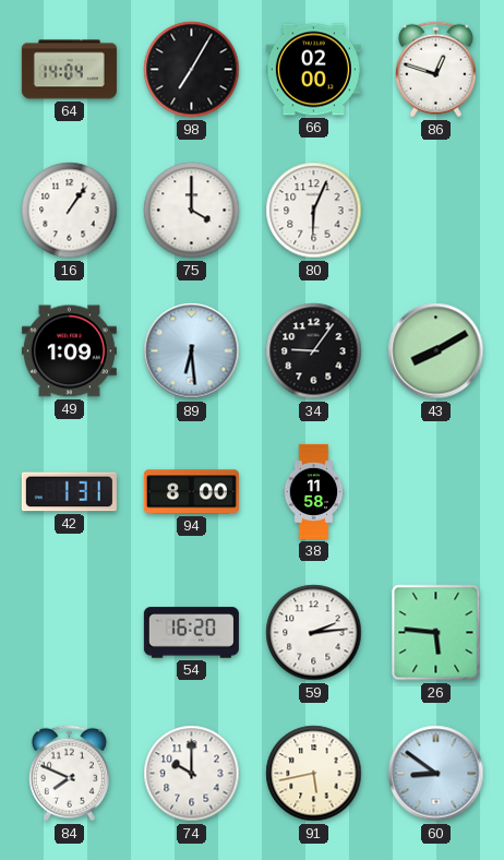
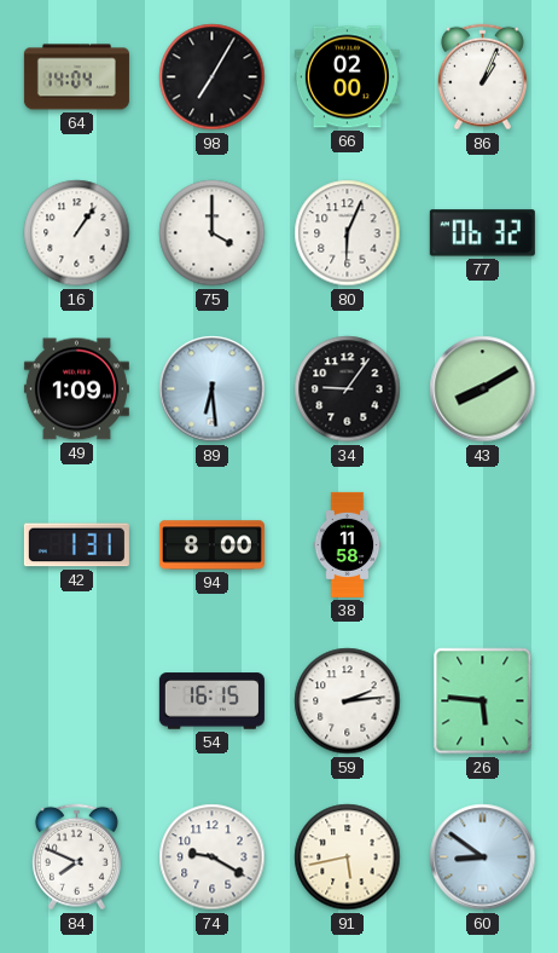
86: 12:48 -> 1:04
77: none -> 06:32
54: 16:20 -> 16:15
74: 10:00 -> 9:20
